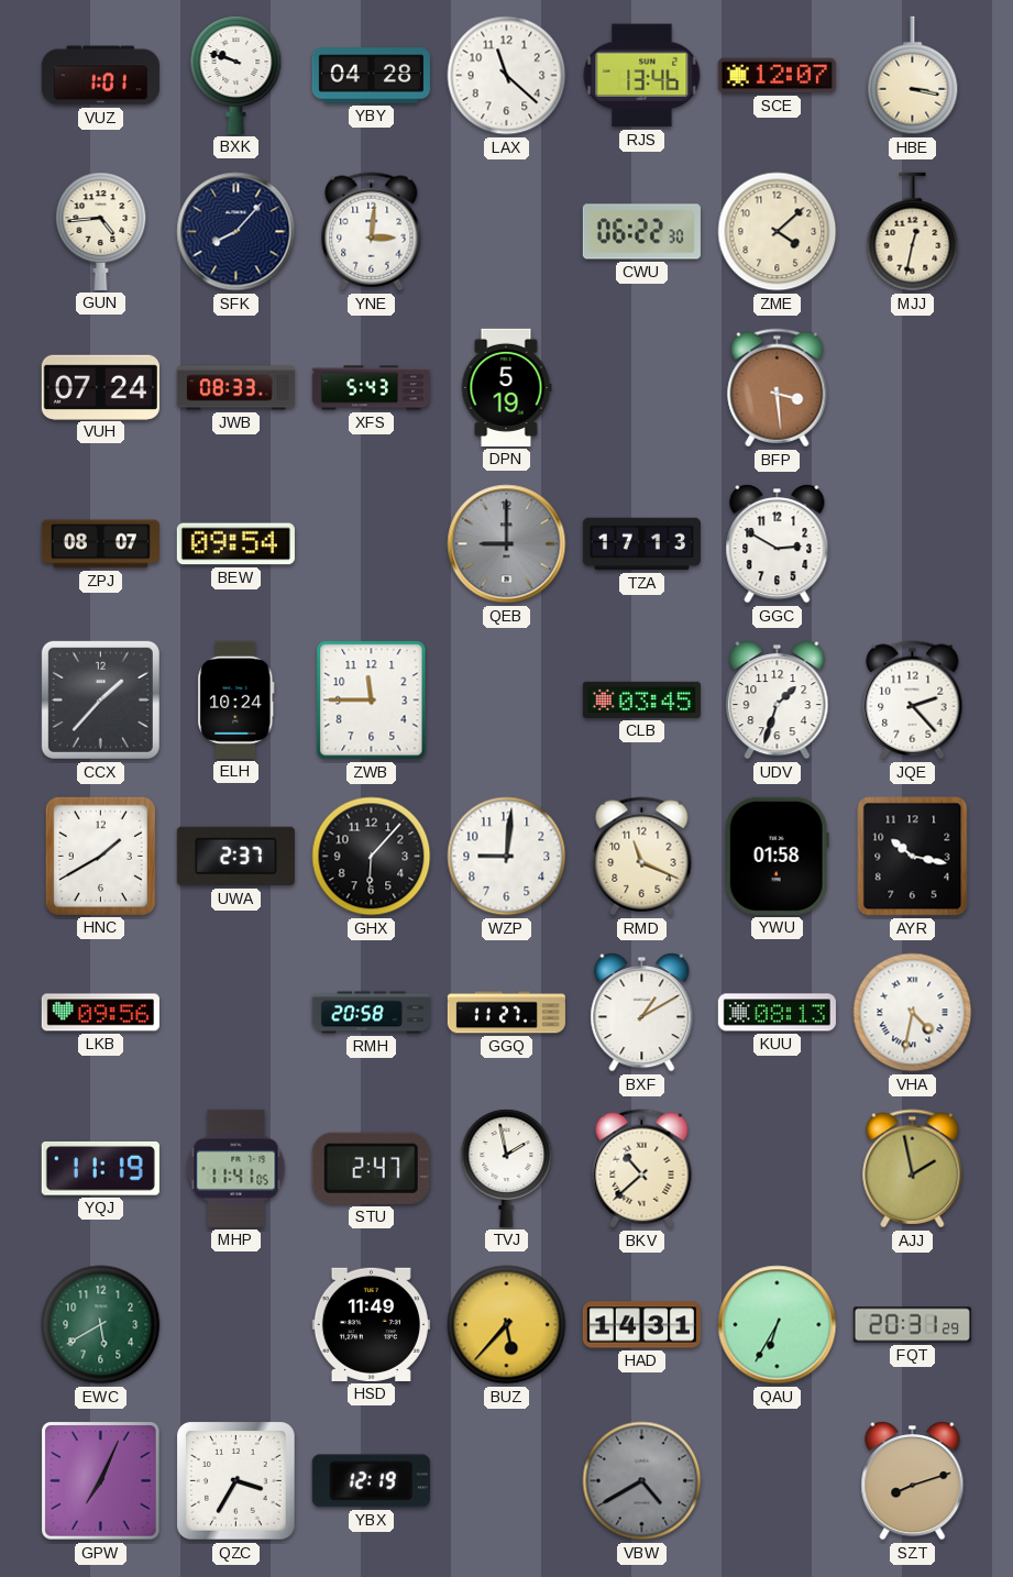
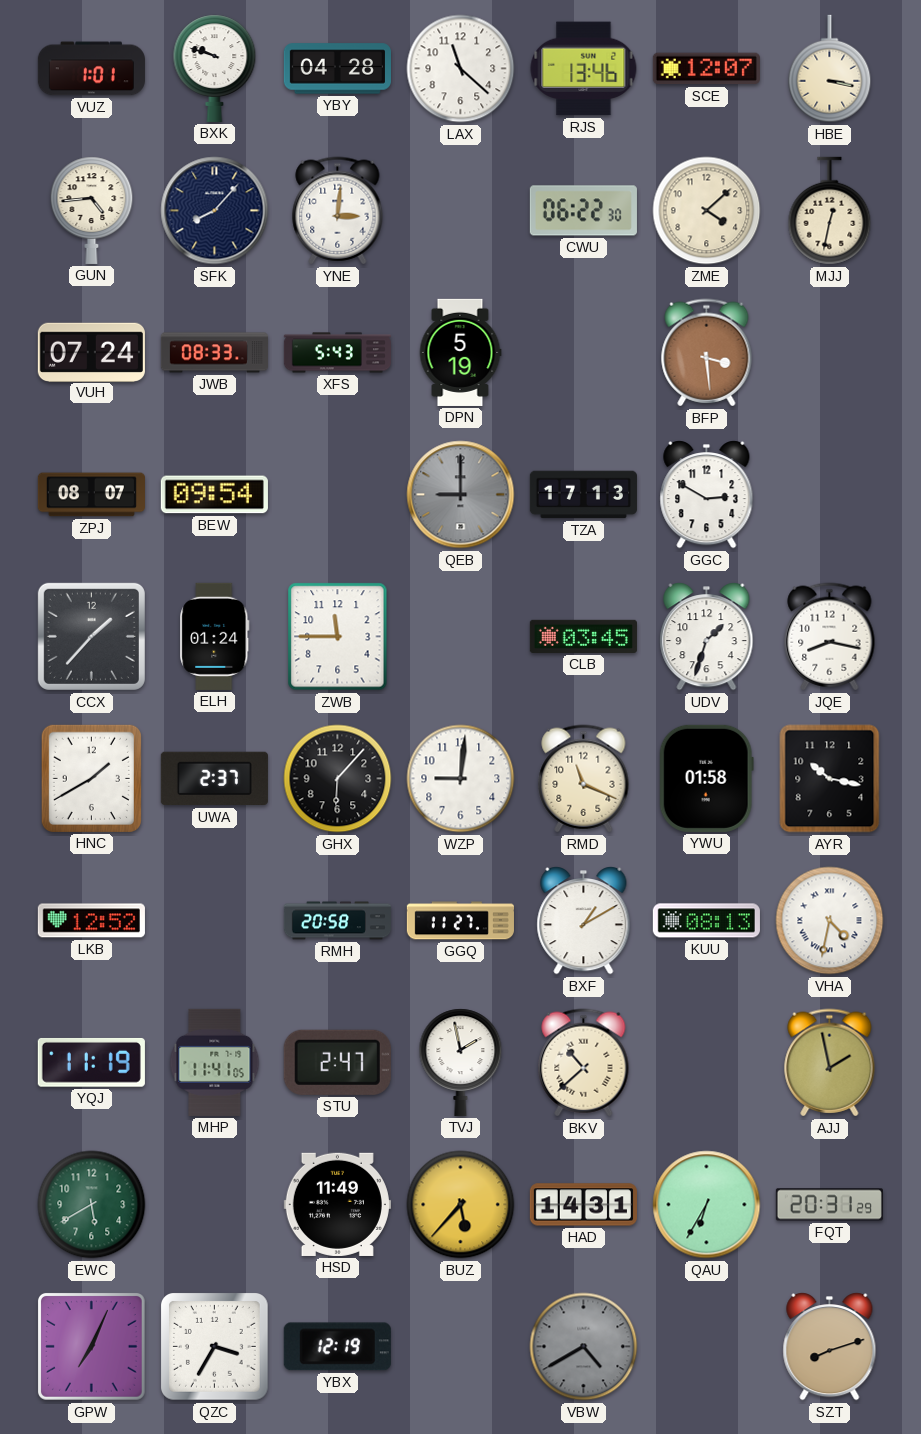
ELH: 10:24 -> 01:24
JQE: 2:23 -> 8:17
LKB: 09:56 -> 12:52
